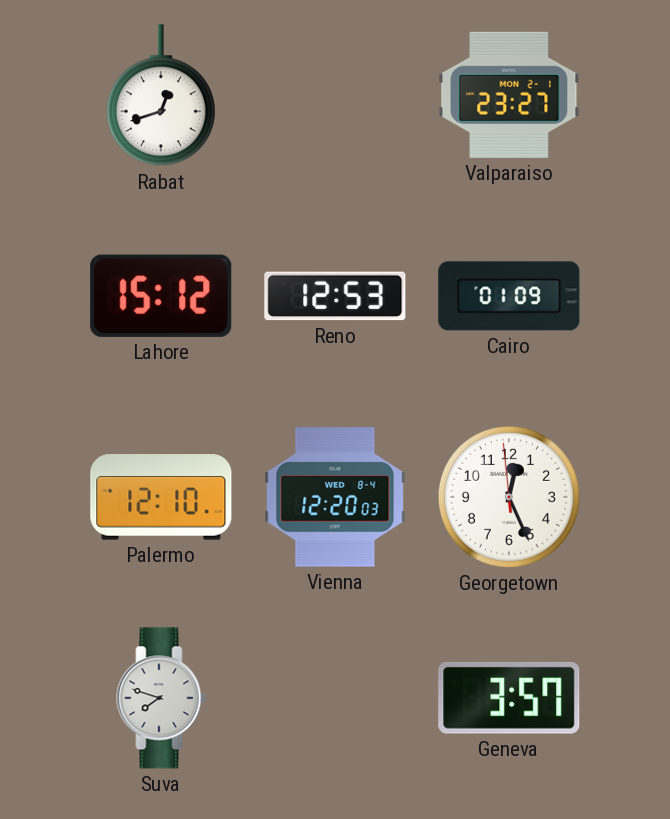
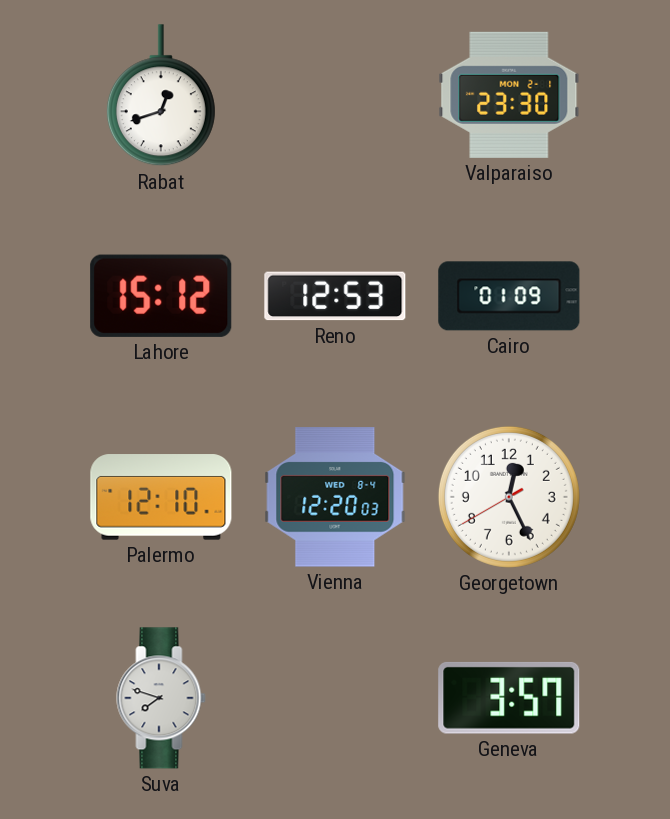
Valparaiso: 23:27 -> 23:30
Georgetown: 12:25:59 -> 12:25:40
